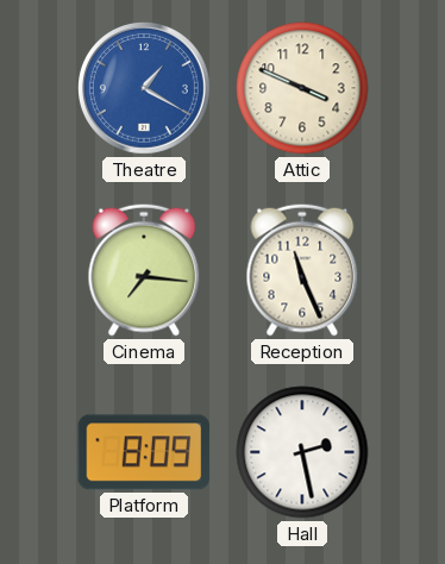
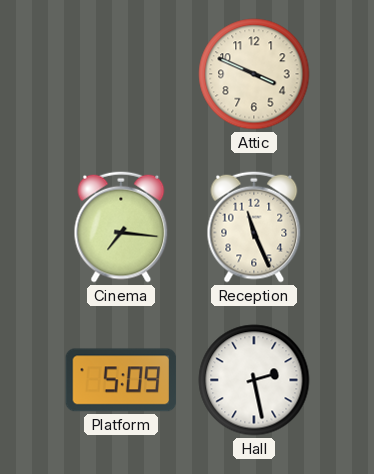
Theatre: 1:20 -> none
Platform: 8:09 -> 5:09
